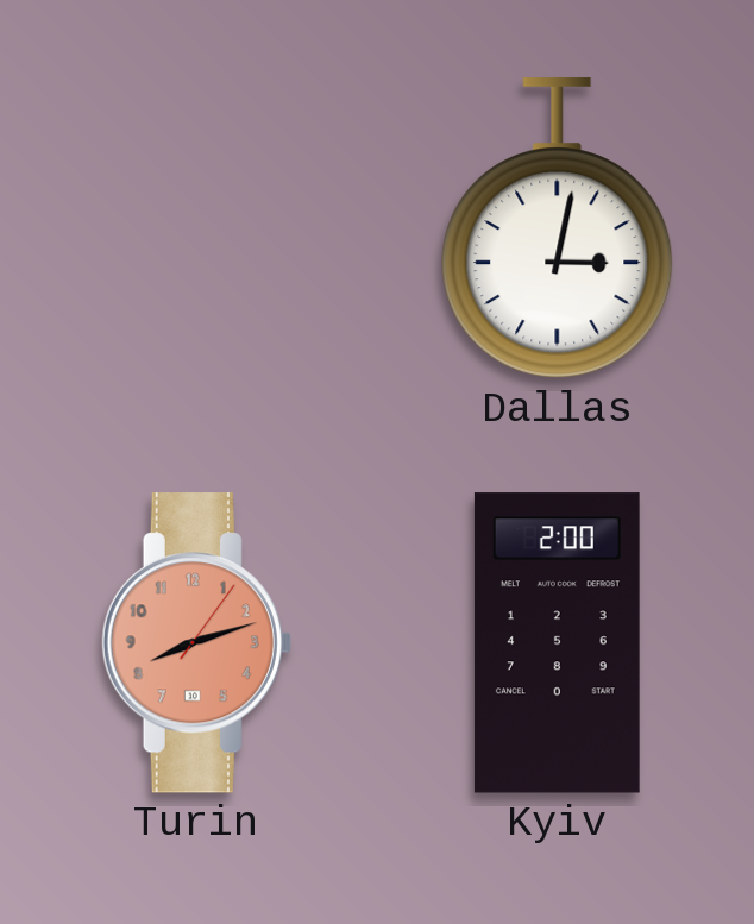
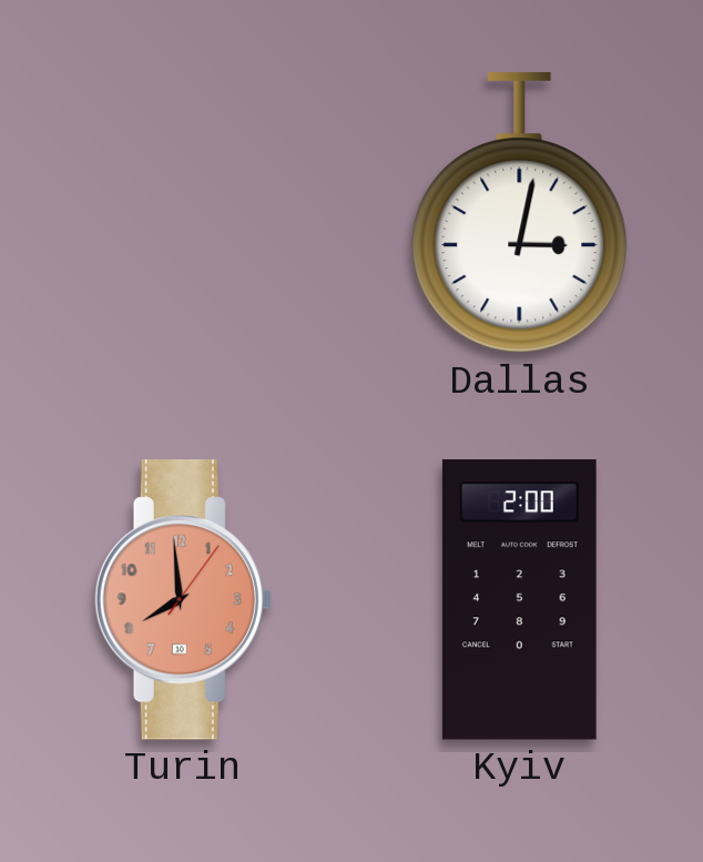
Turin: 8:12 -> 7:59
